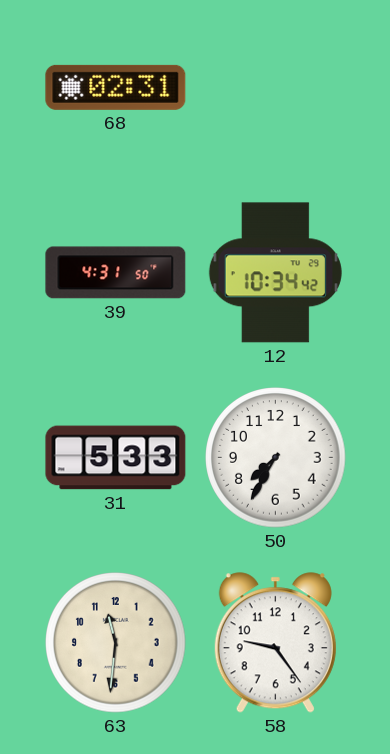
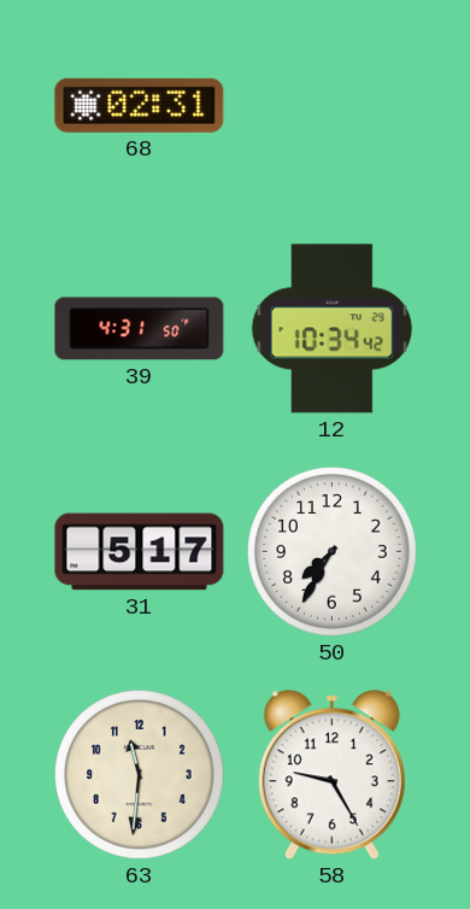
31: 5:33 -> 5:17
58: 9:24 -> 9:25
